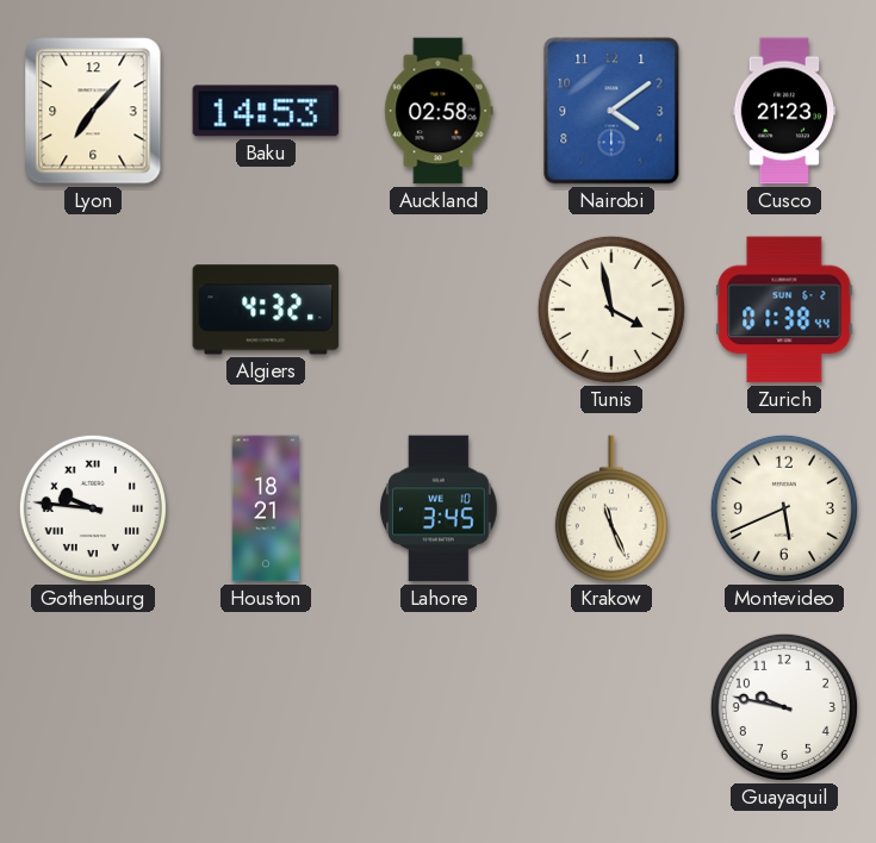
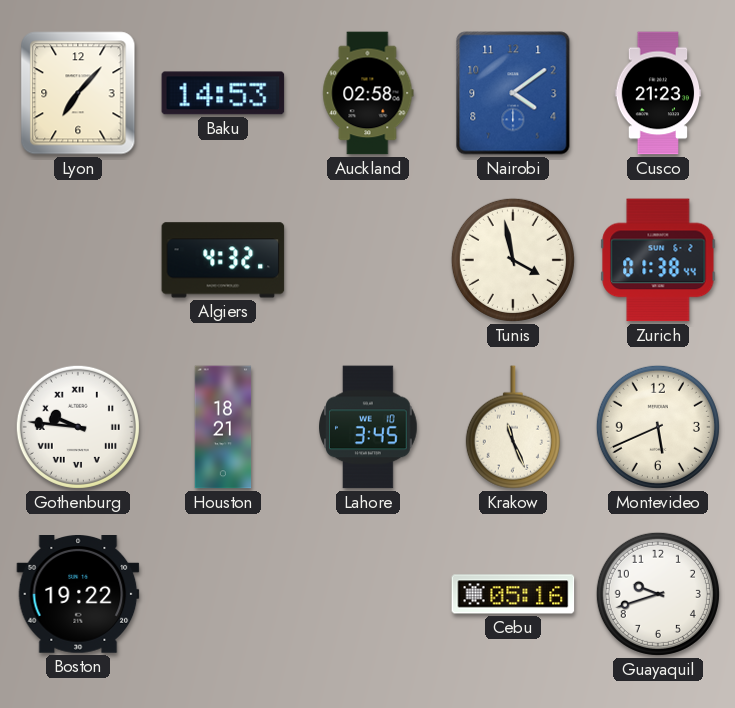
Boston: none -> 19:22
Cebu: none -> 05:16
Guayaquil: 9:47 -> 9:42
